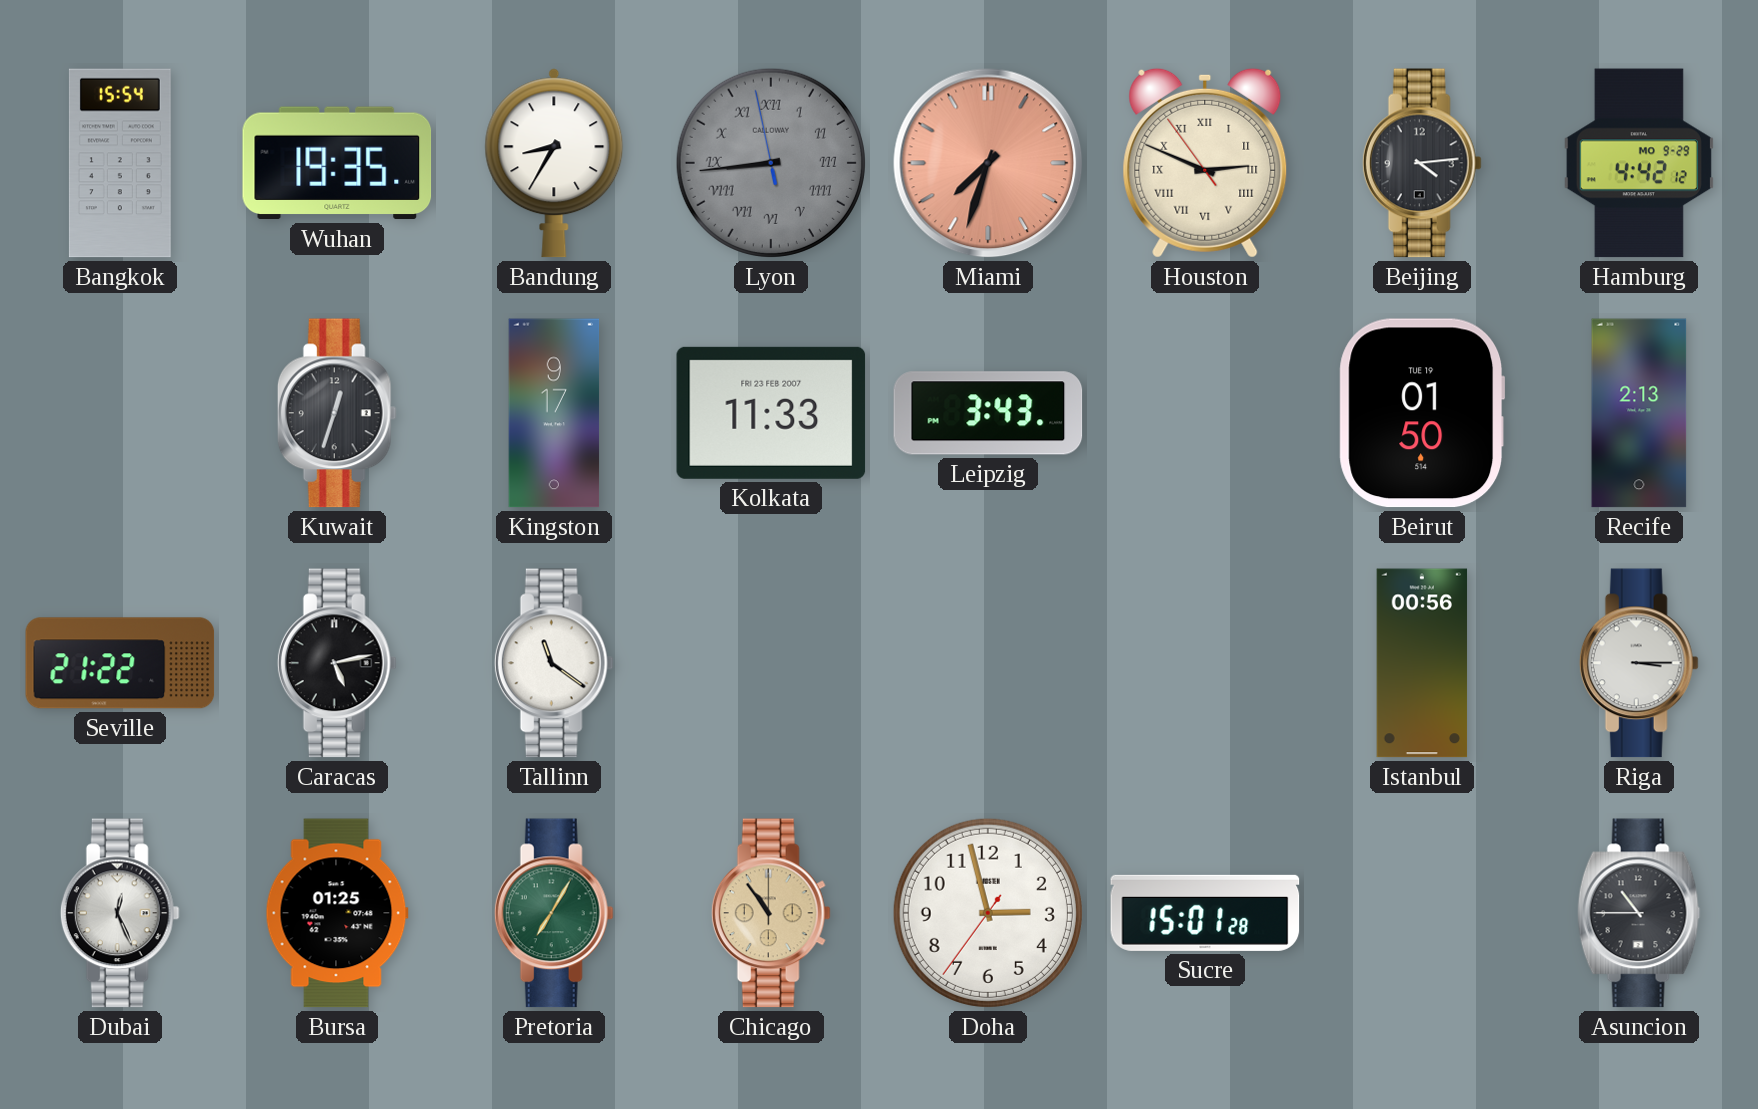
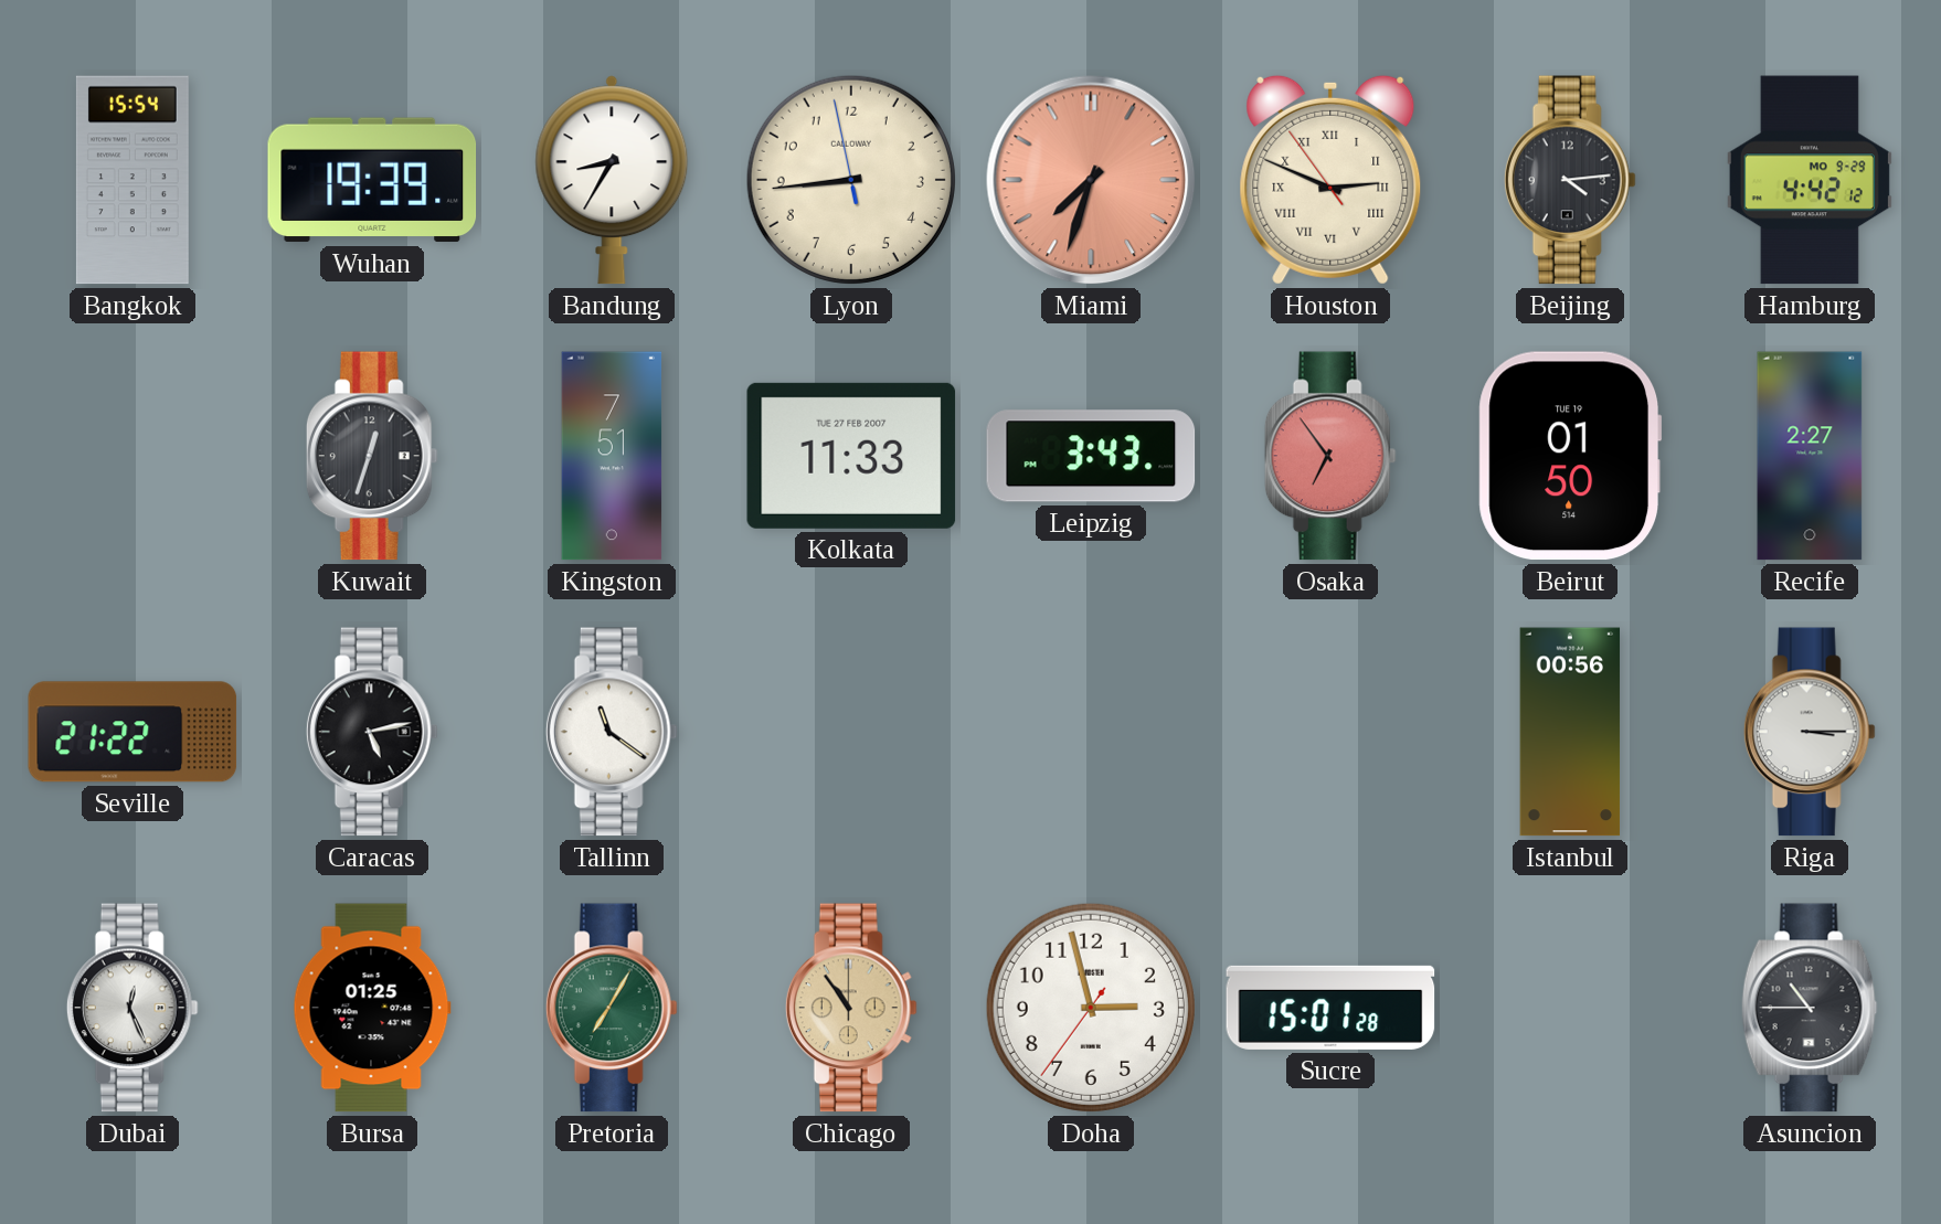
Wuhan: 19:35 -> 19:39
Lyon dial: grey -> cream
Lyon numerals: Roman -> Arabic
Kingston: 9:17 -> 7:51
Kolkata date: FRI 23 FEB 2007 -> TUE 27 FEB 2007
Osaka: none -> 6:54
Recife: 2:13 -> 2:27
